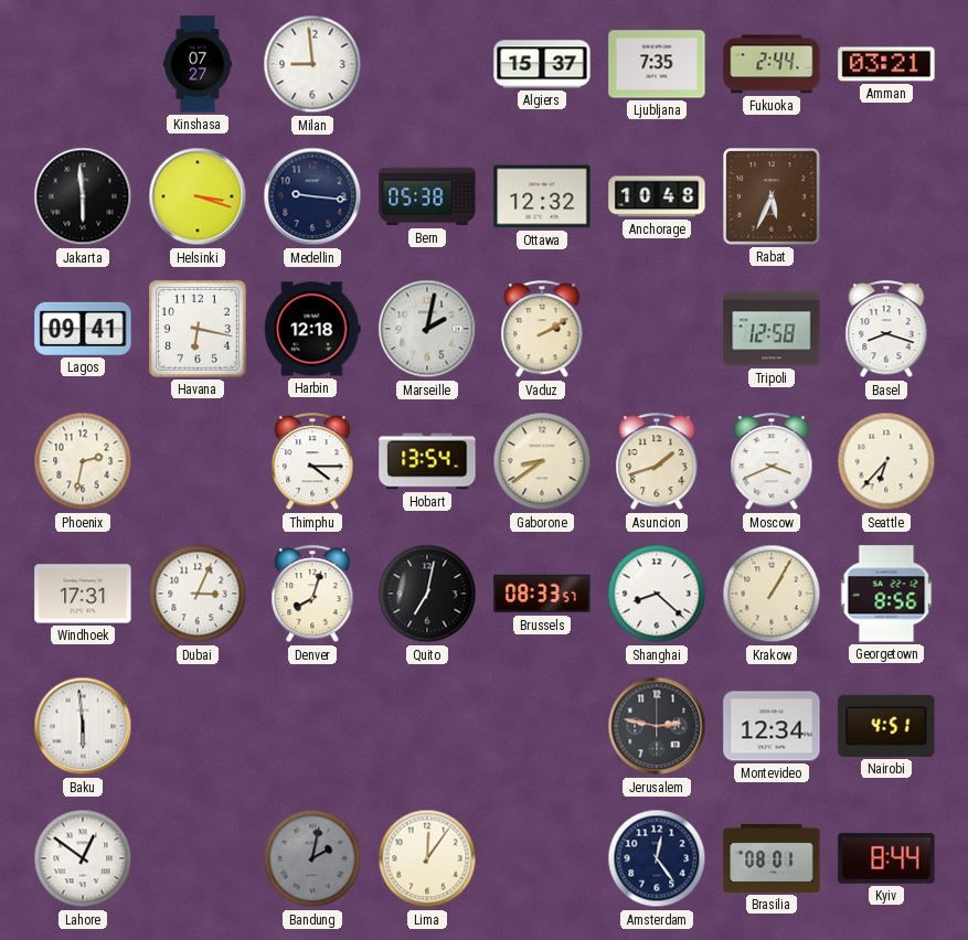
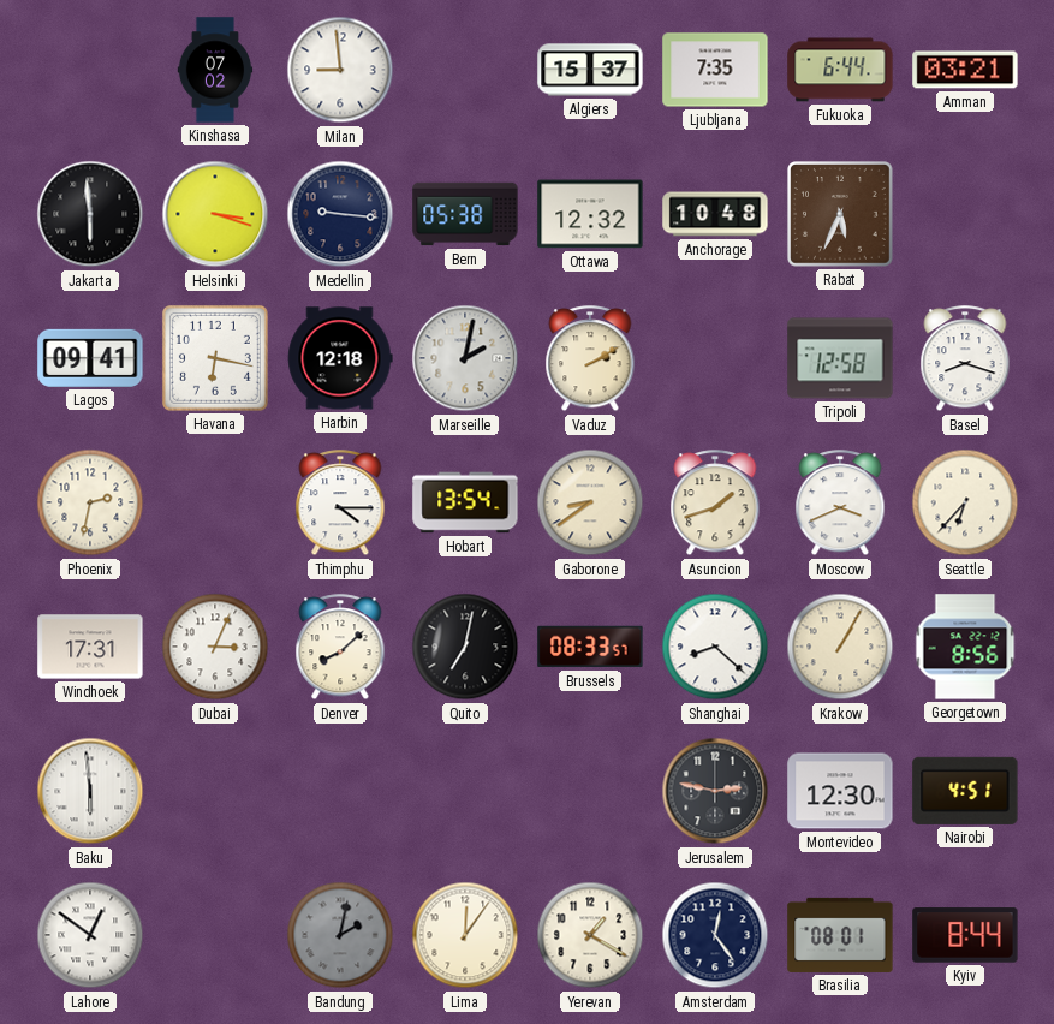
Kinshasa: 07:27 -> 07:02
Fukuoka: 2:44 -> 6:44
Denver: 8:03 -> 8:08
Montevideo: 12:34 -> 12:30
Yerevan: none -> 1:20
